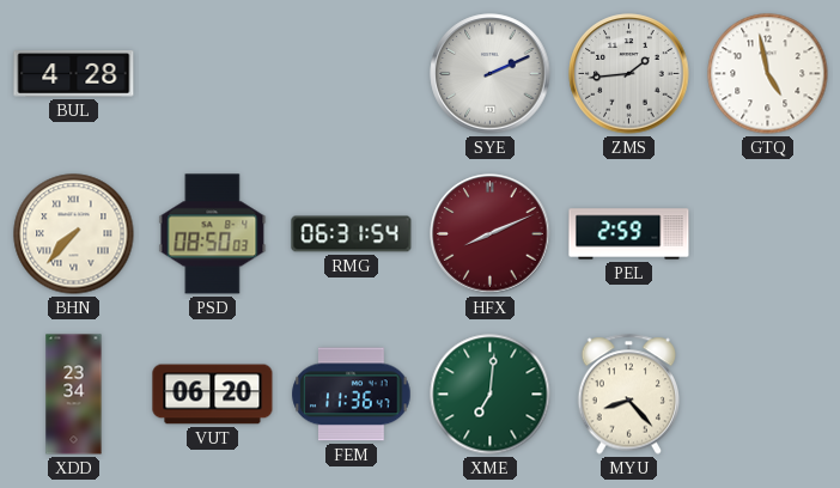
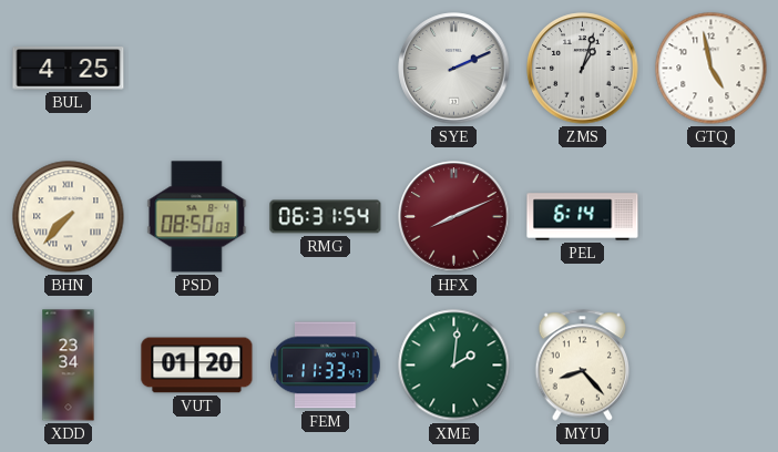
BUL: 4:28 -> 4:25
ZMS: 1:44 -> 1:03
PEL: 2:59 -> 6:14
VUT: 06:20 -> 01:20
FEM: 11:36 -> 11:33
XME: 7:01 -> 2:01
